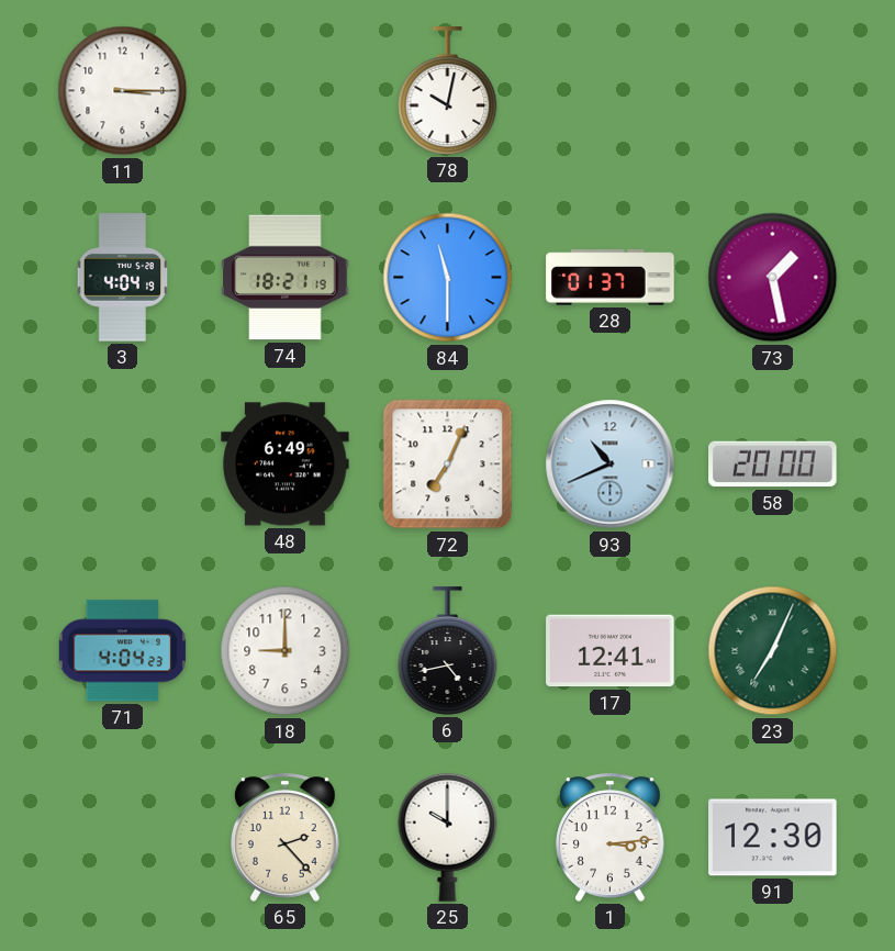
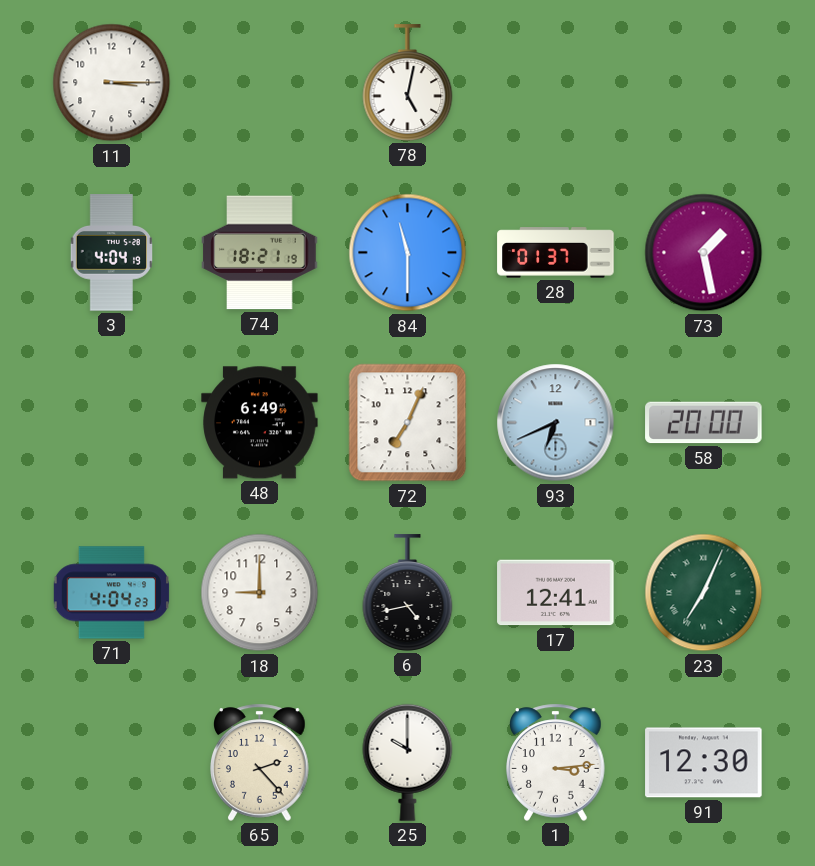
78: 10:02 -> 5:02
93: 10:41 -> 6:41
